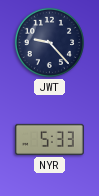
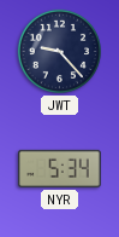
NYR: 5:33 -> 5:34
